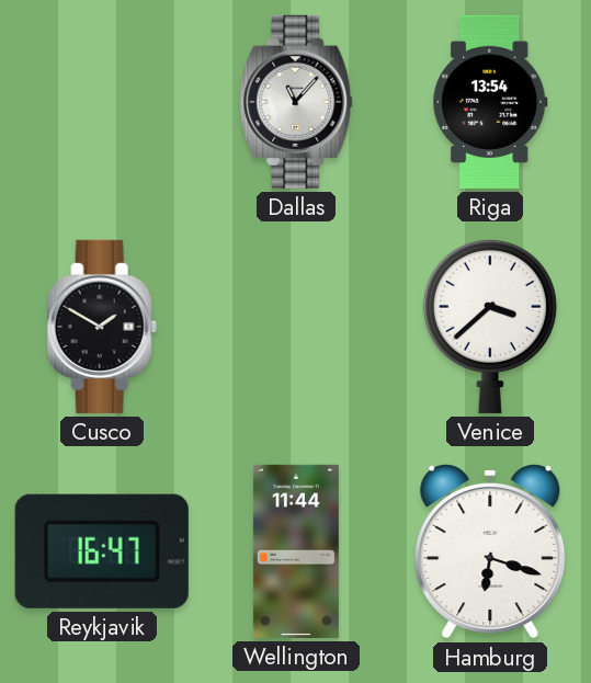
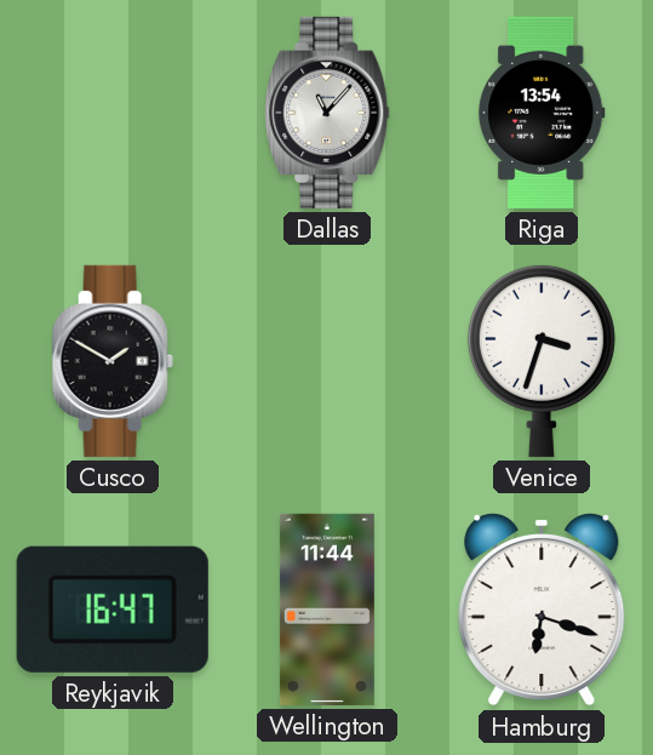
Venice: 3:38 -> 3:33
